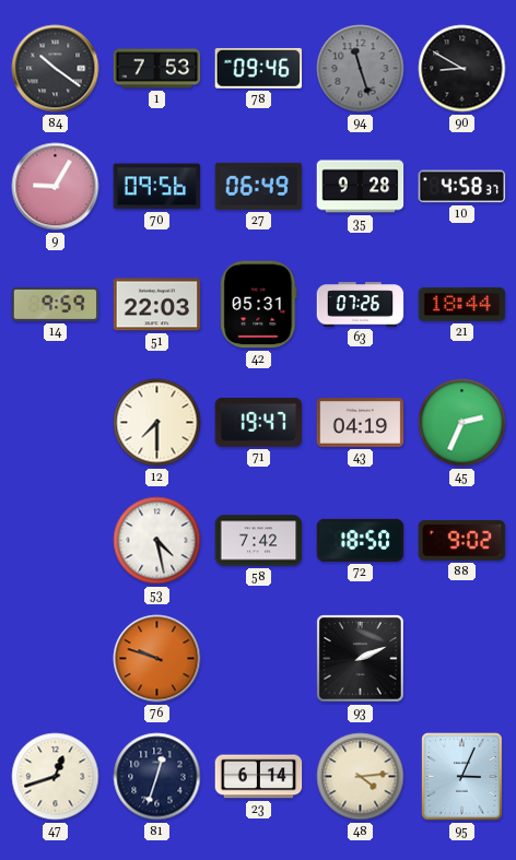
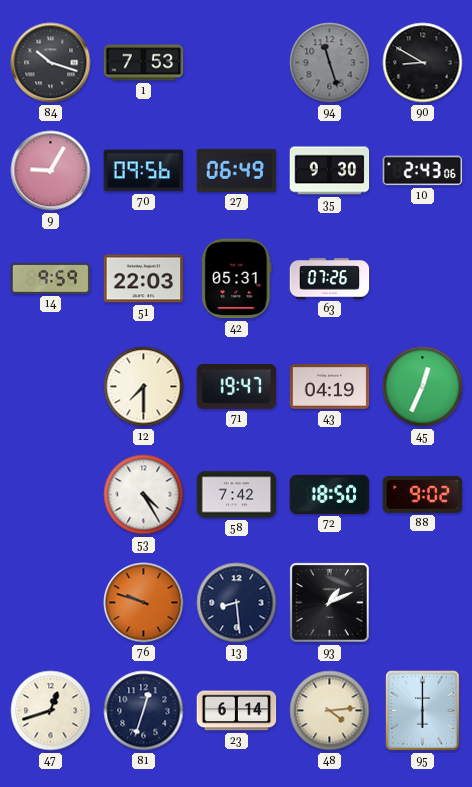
84: 10:21 -> 10:18
78: 09:46 -> none
35: 9:28 -> 9:30
10: 4:58 -> 2:43
21: 18:44 -> none
45: 2:34 -> 12:34
53: 4:28 -> 4:25
13: none -> 8:29
93: 2:11 -> 1:11
95: 3:04 -> 6:00
